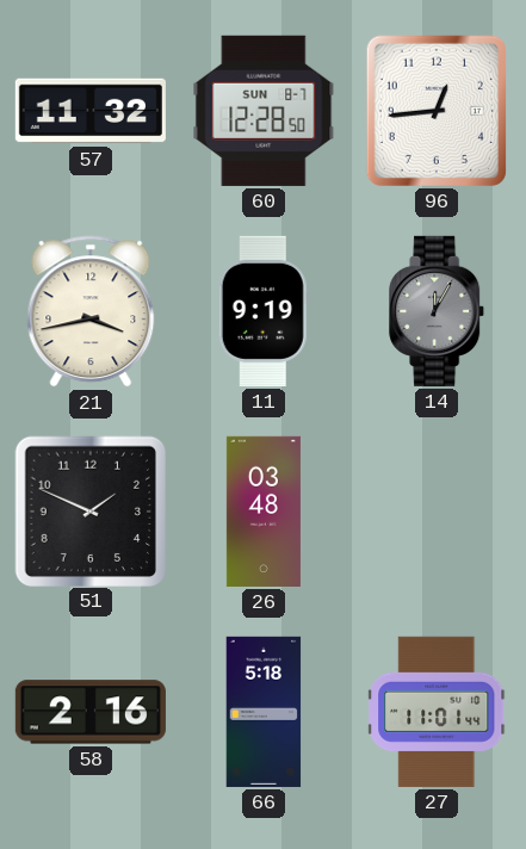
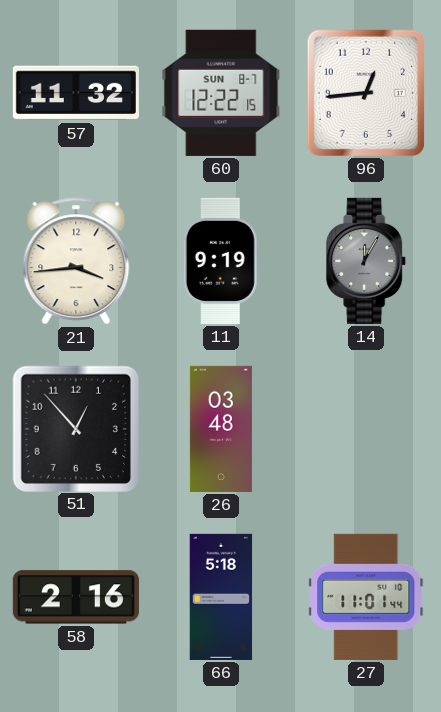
60: 12:28 -> 12:22
21: 3:43 -> 3:44
51: 1:49 -> 12:53
